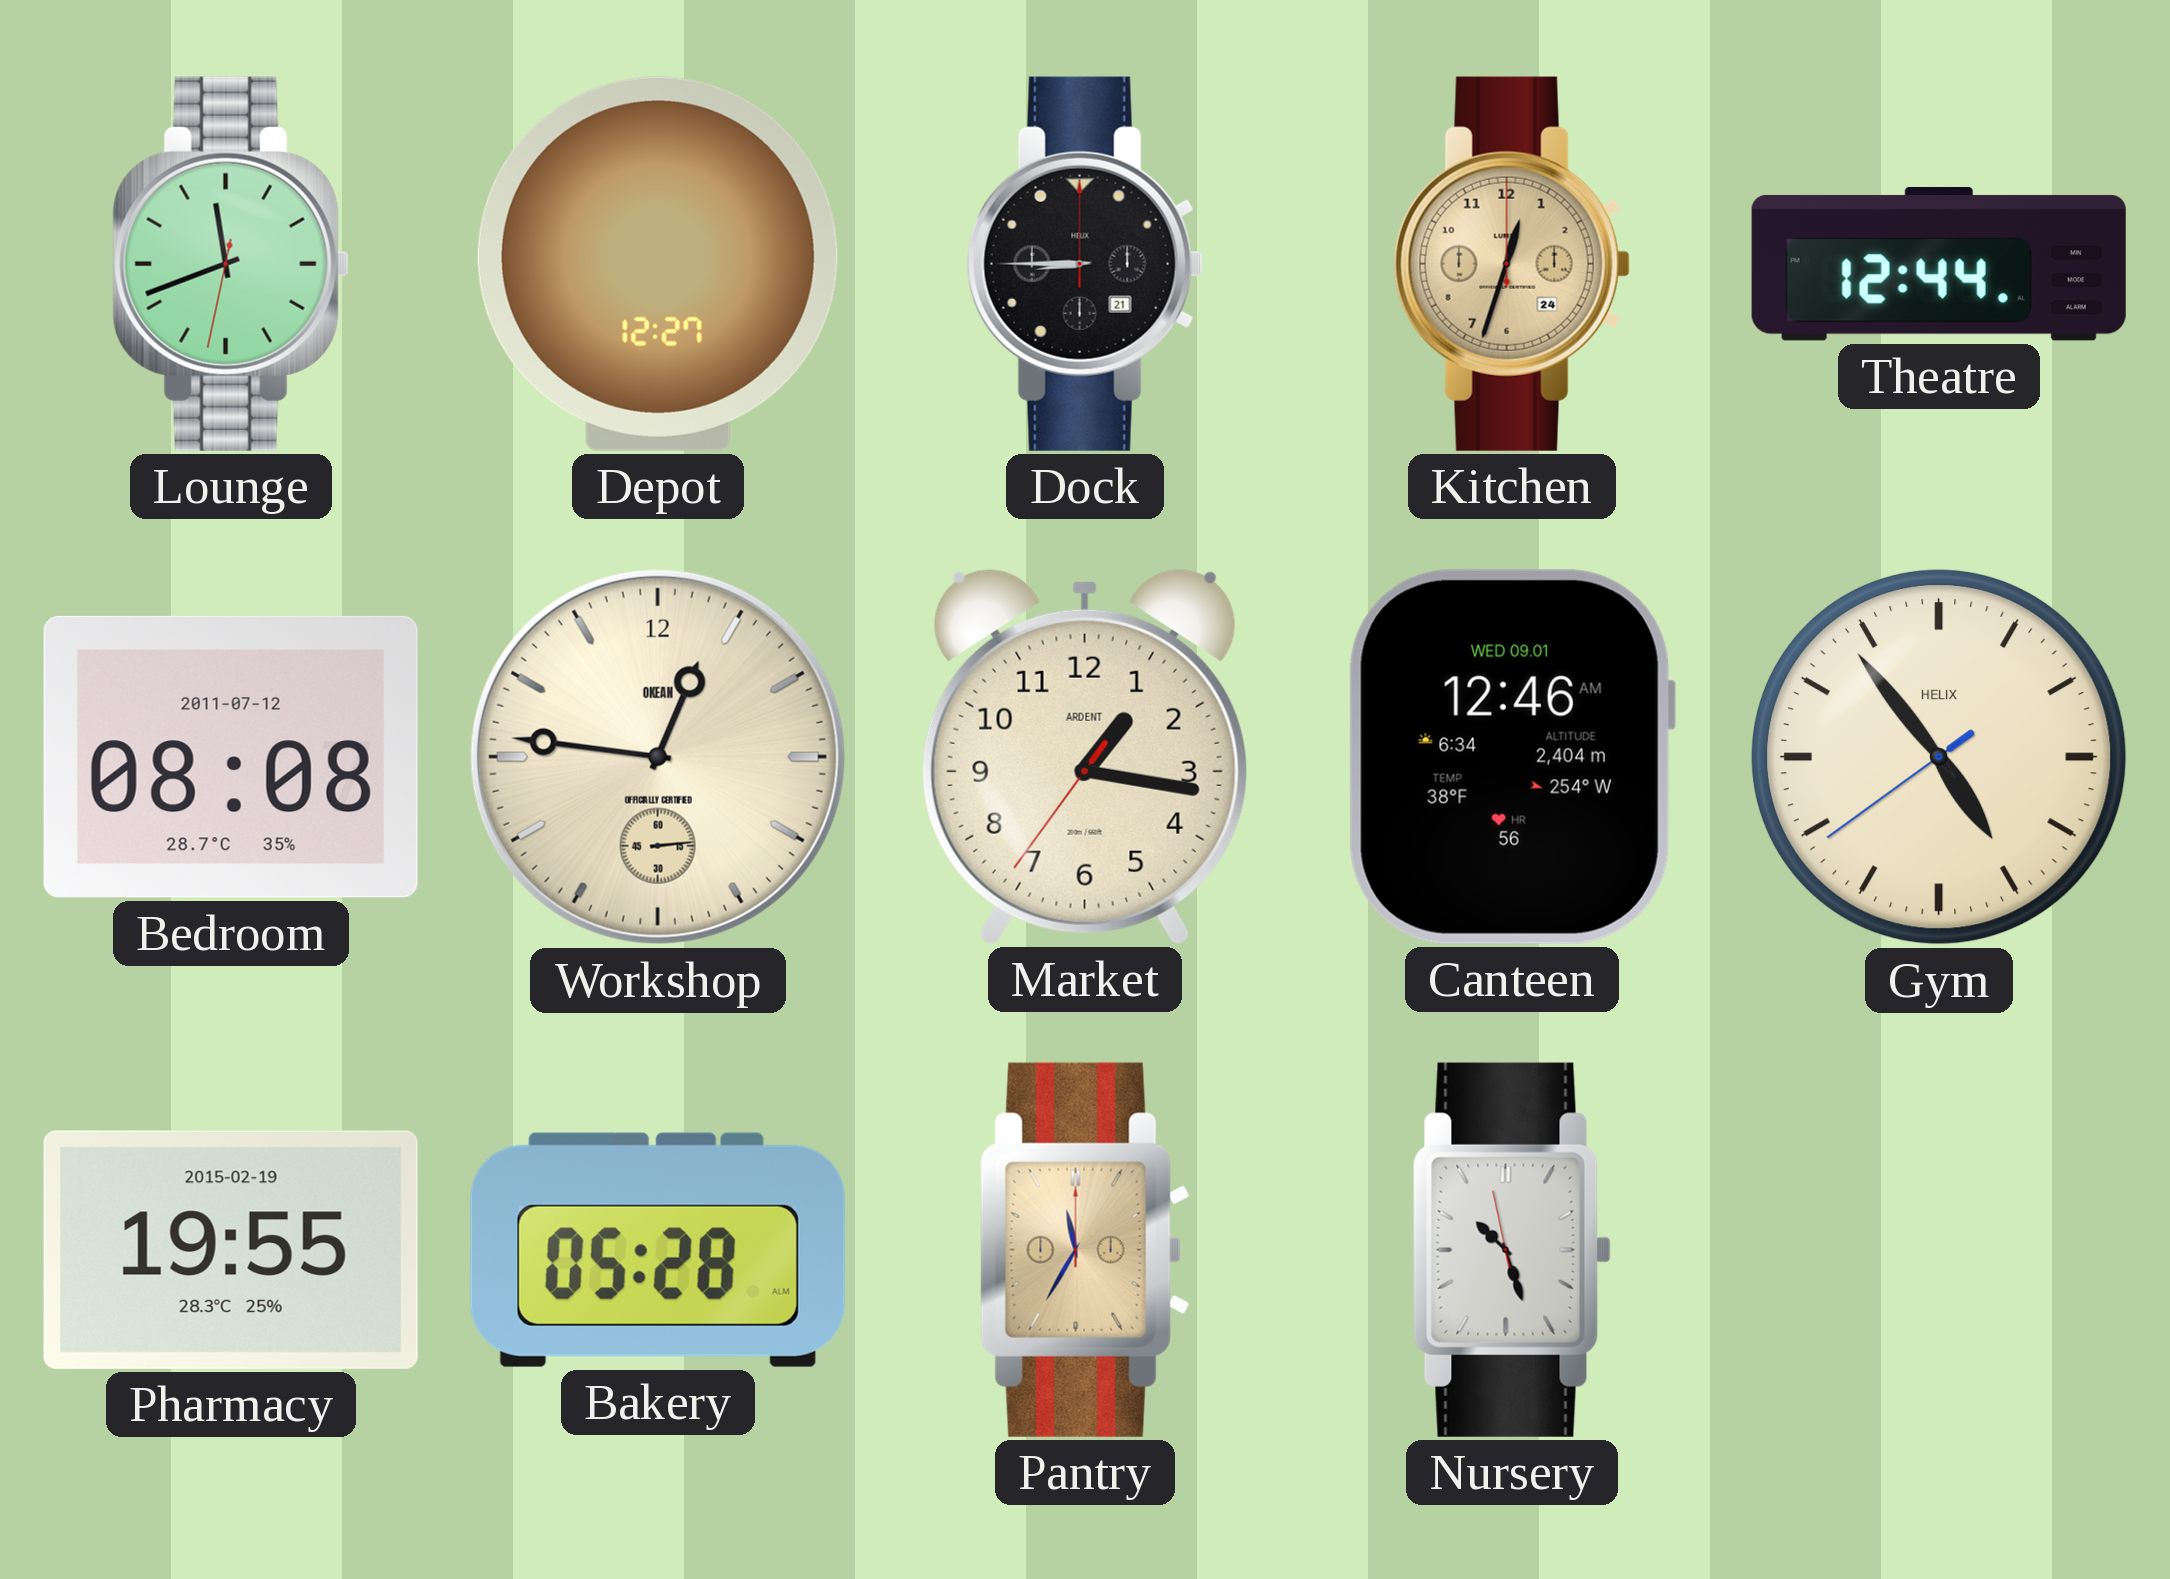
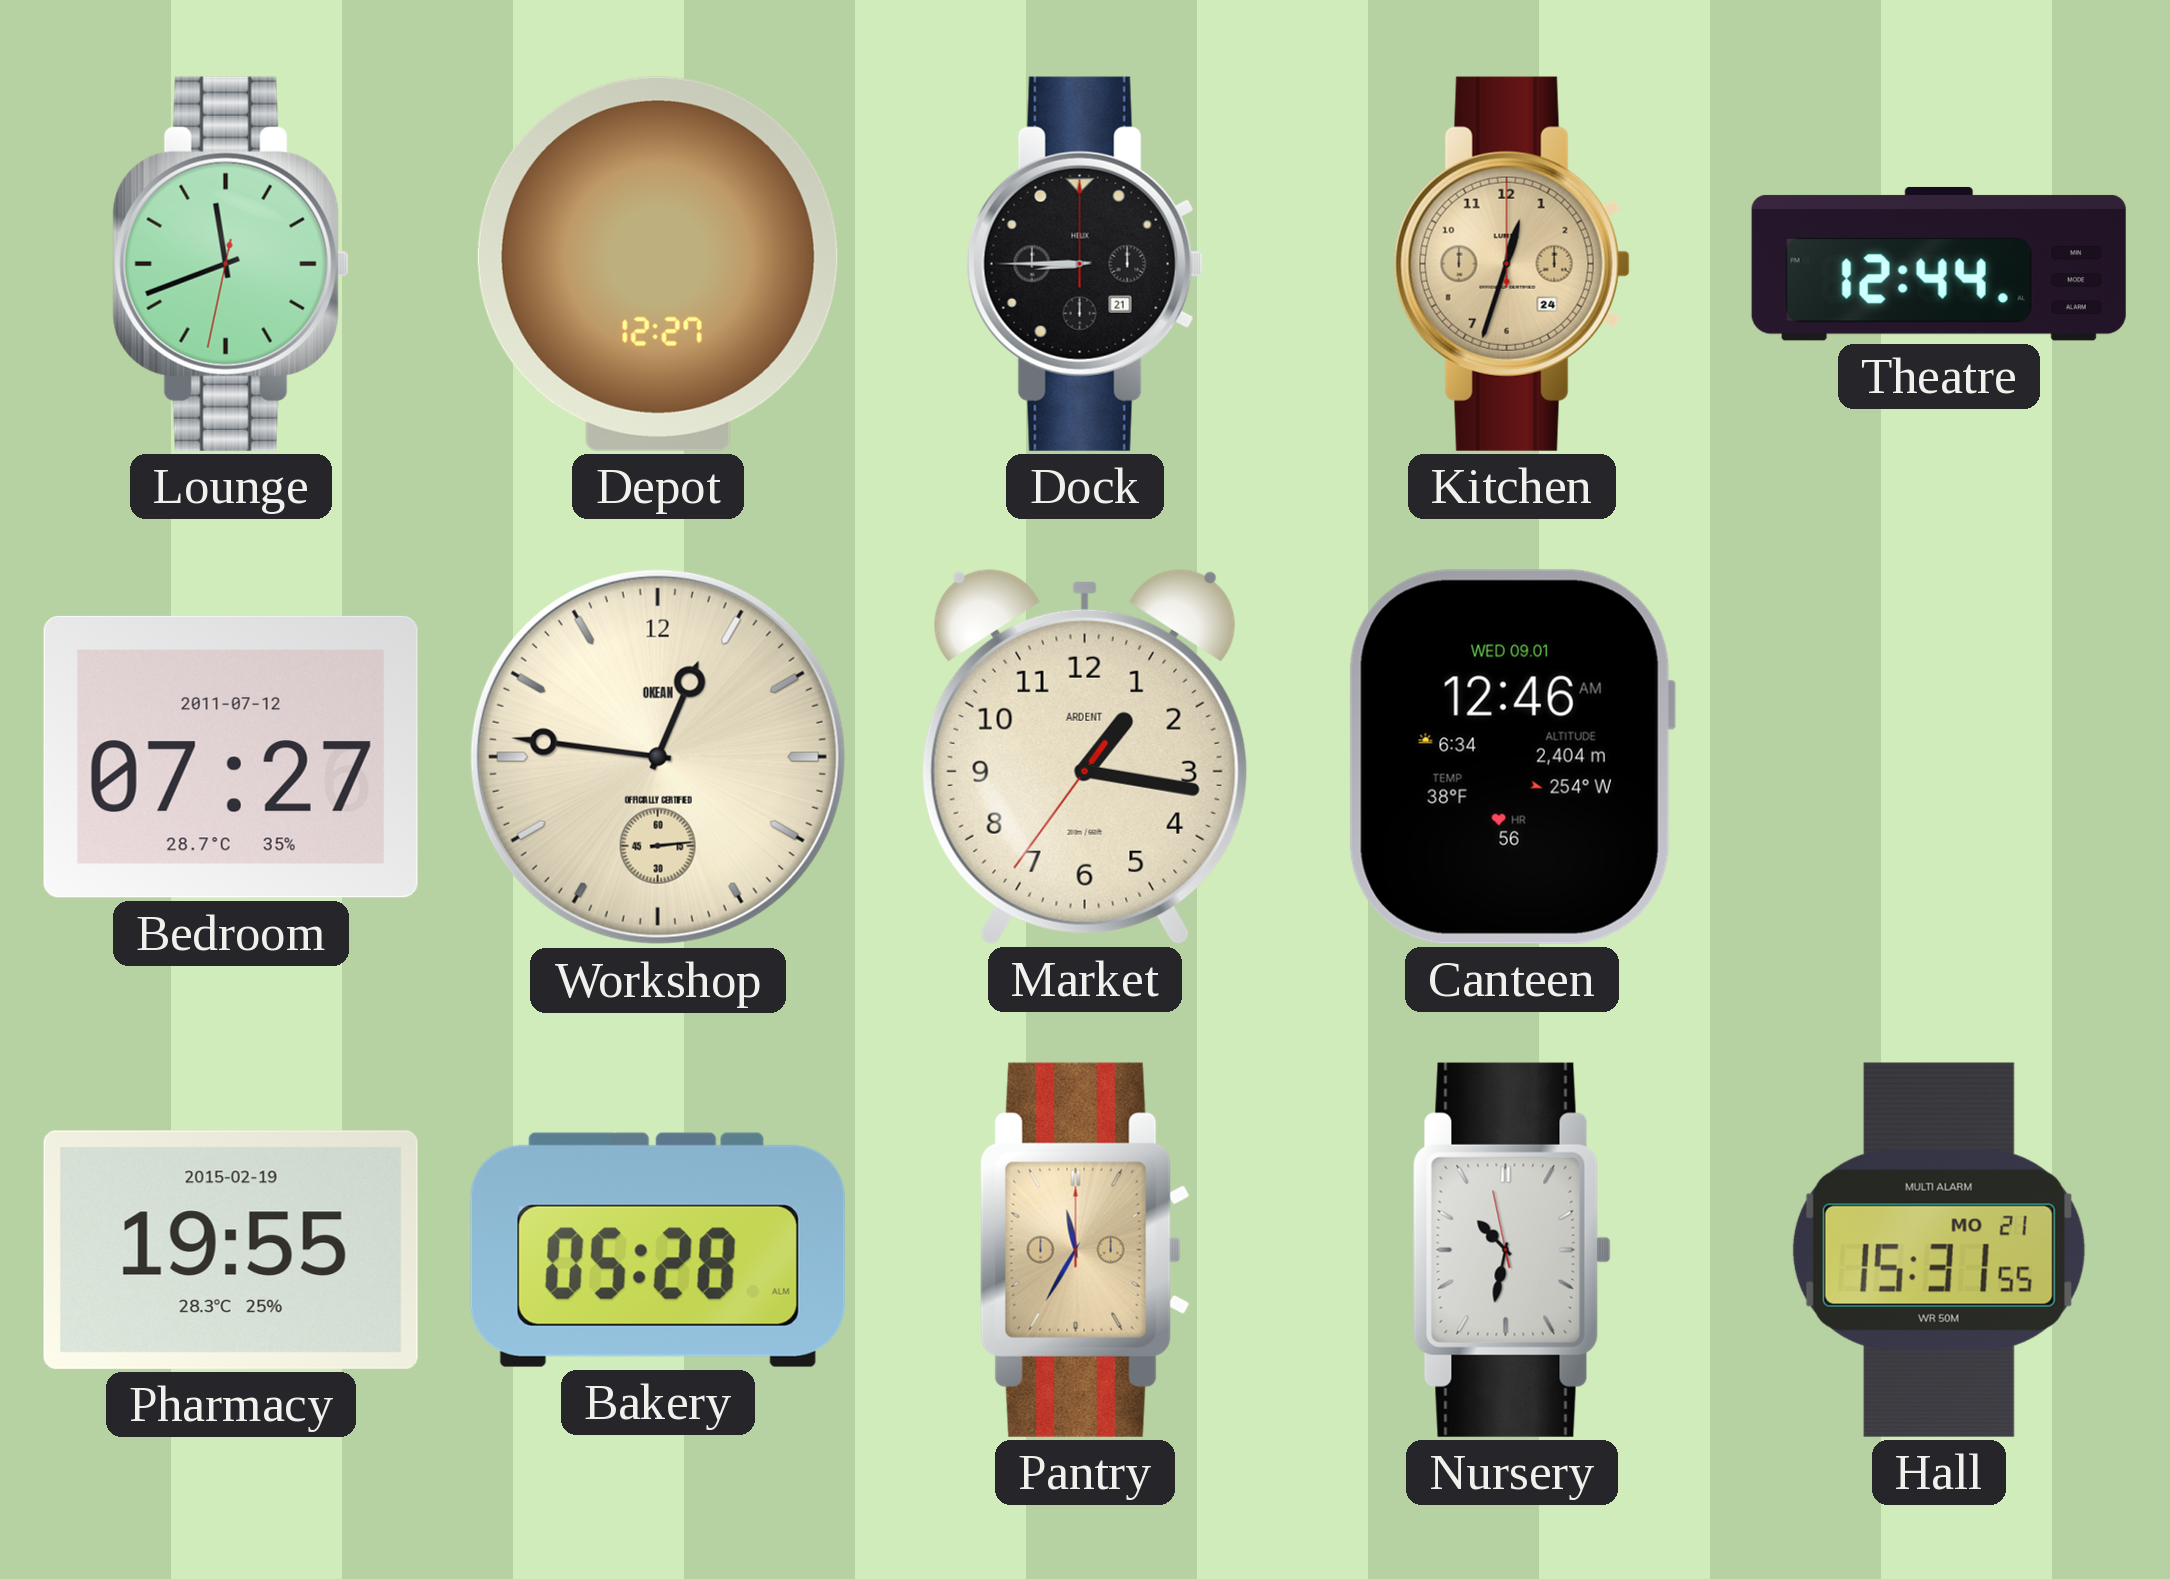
Bedroom: 08:08 -> 07:27
Gym: 4:53 -> none
Nursery: 10:26 -> 10:31
Hall: none -> 15:31
